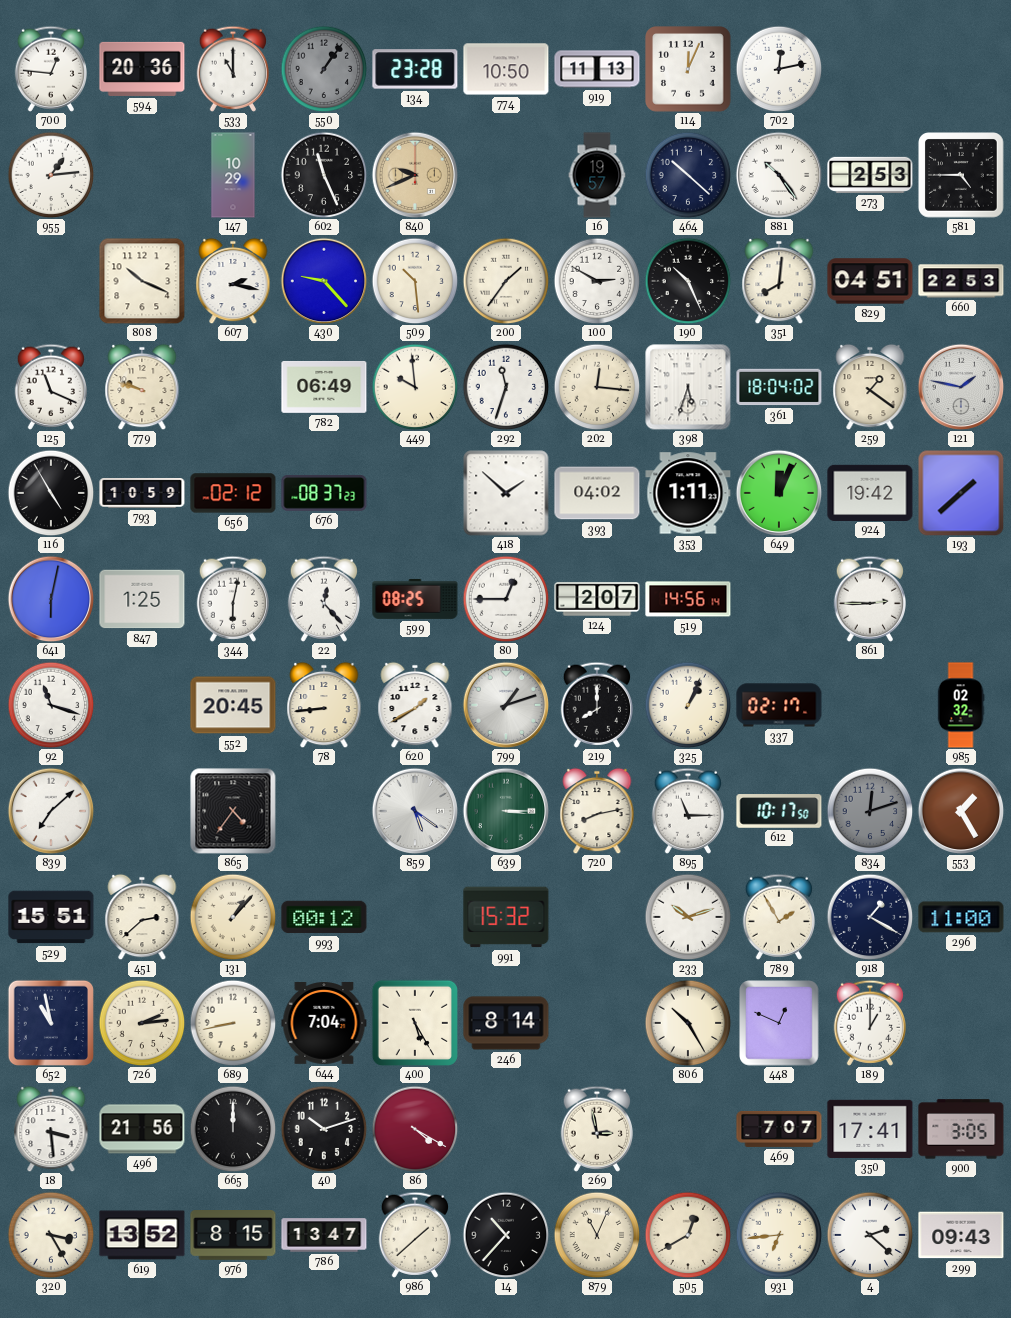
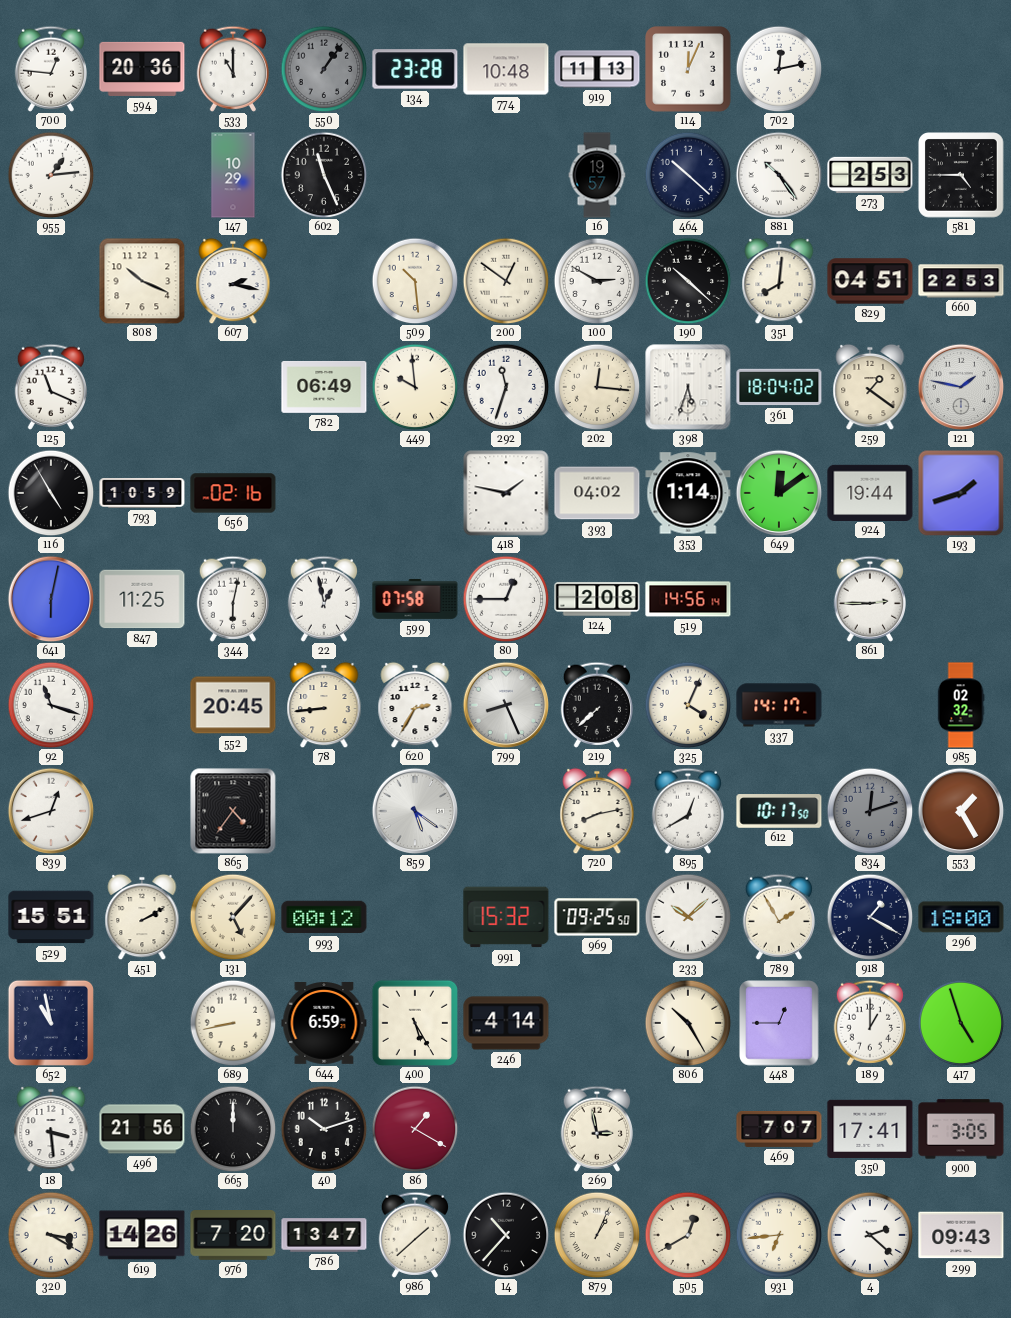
774: 10:50 -> 10:48
840: 9:41 -> none
430: 9:23 -> none
200: 1:36 -> 12:51
190: 10:26 -> 10:22
779: 9:48 -> none
656: 02:12 -> 02:16
676: 08:37 -> none
418: 1:52 -> 1:47
353: 1:11 -> 1:14
649: 12:04 -> 12:09
924: 19:42 -> 19:44
193: 1:38 -> 1:42
847: 1:25 -> 11:25
22: 12:23 -> 12:58
599: 08:25 -> 07:58
124: 2:07 -> 2:08
620: 1:40 -> 2:35
799: 1:12 -> 8:26
219: 8:00 -> 7:38
325: 1:04 -> 4:04
337: 02:17 -> 14:17
839: 7:08 -> 12:42
639: 3:15 -> none
895: 11:15 -> 12:40
451: 2:38 -> 2:10
131: 1:07 -> 5:07
969: none -> 09:25
233: 10:12 -> 10:08
296: 11:00 -> 18:00
726: 2:14 -> none
644: 7:04 -> 6:59
246: 8:14 -> 4:14
448: 12:49 -> 12:45
417: none -> 4:57
86: 4:20 -> 1:20
320: 3:25 -> 3:20
619: 13:52 -> 14:26
976: 8:15 -> 7:20
879: 11:04 -> 1:04
